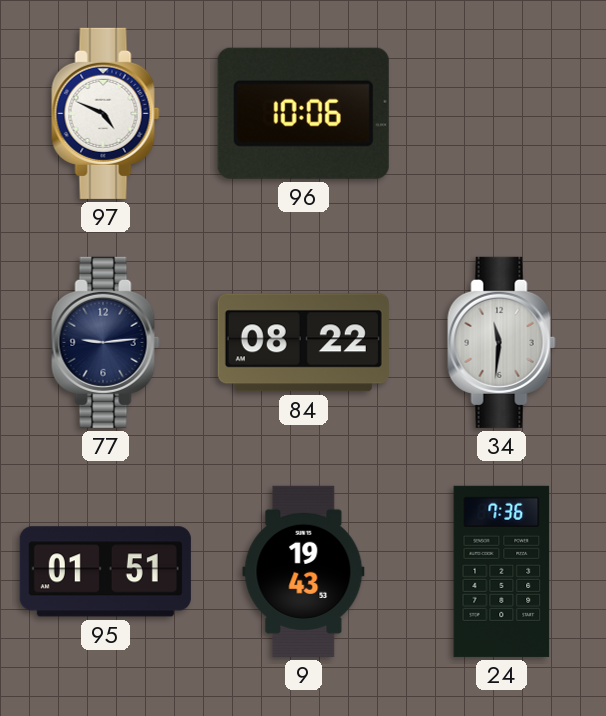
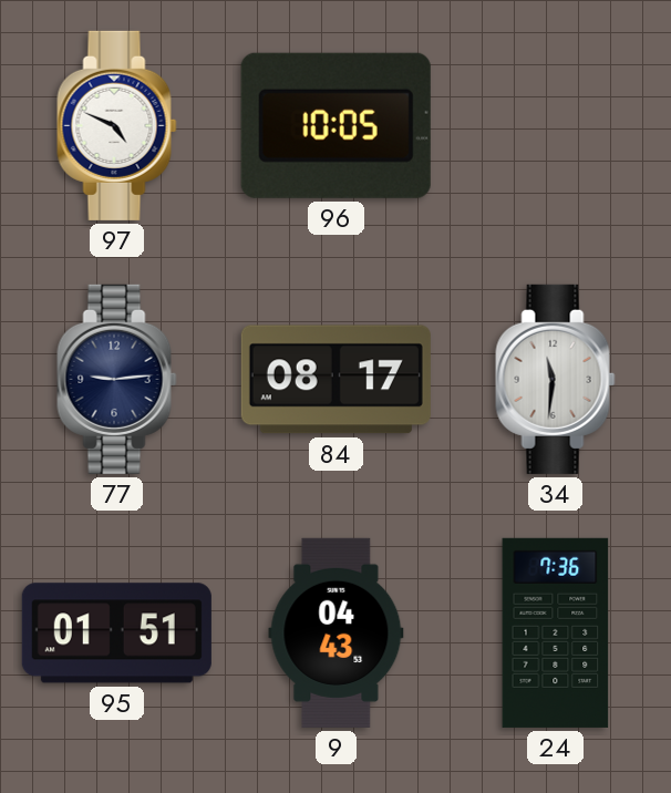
96: 10:06 -> 10:05
84: 08:22 -> 08:17
9: 19:43 -> 04:43
